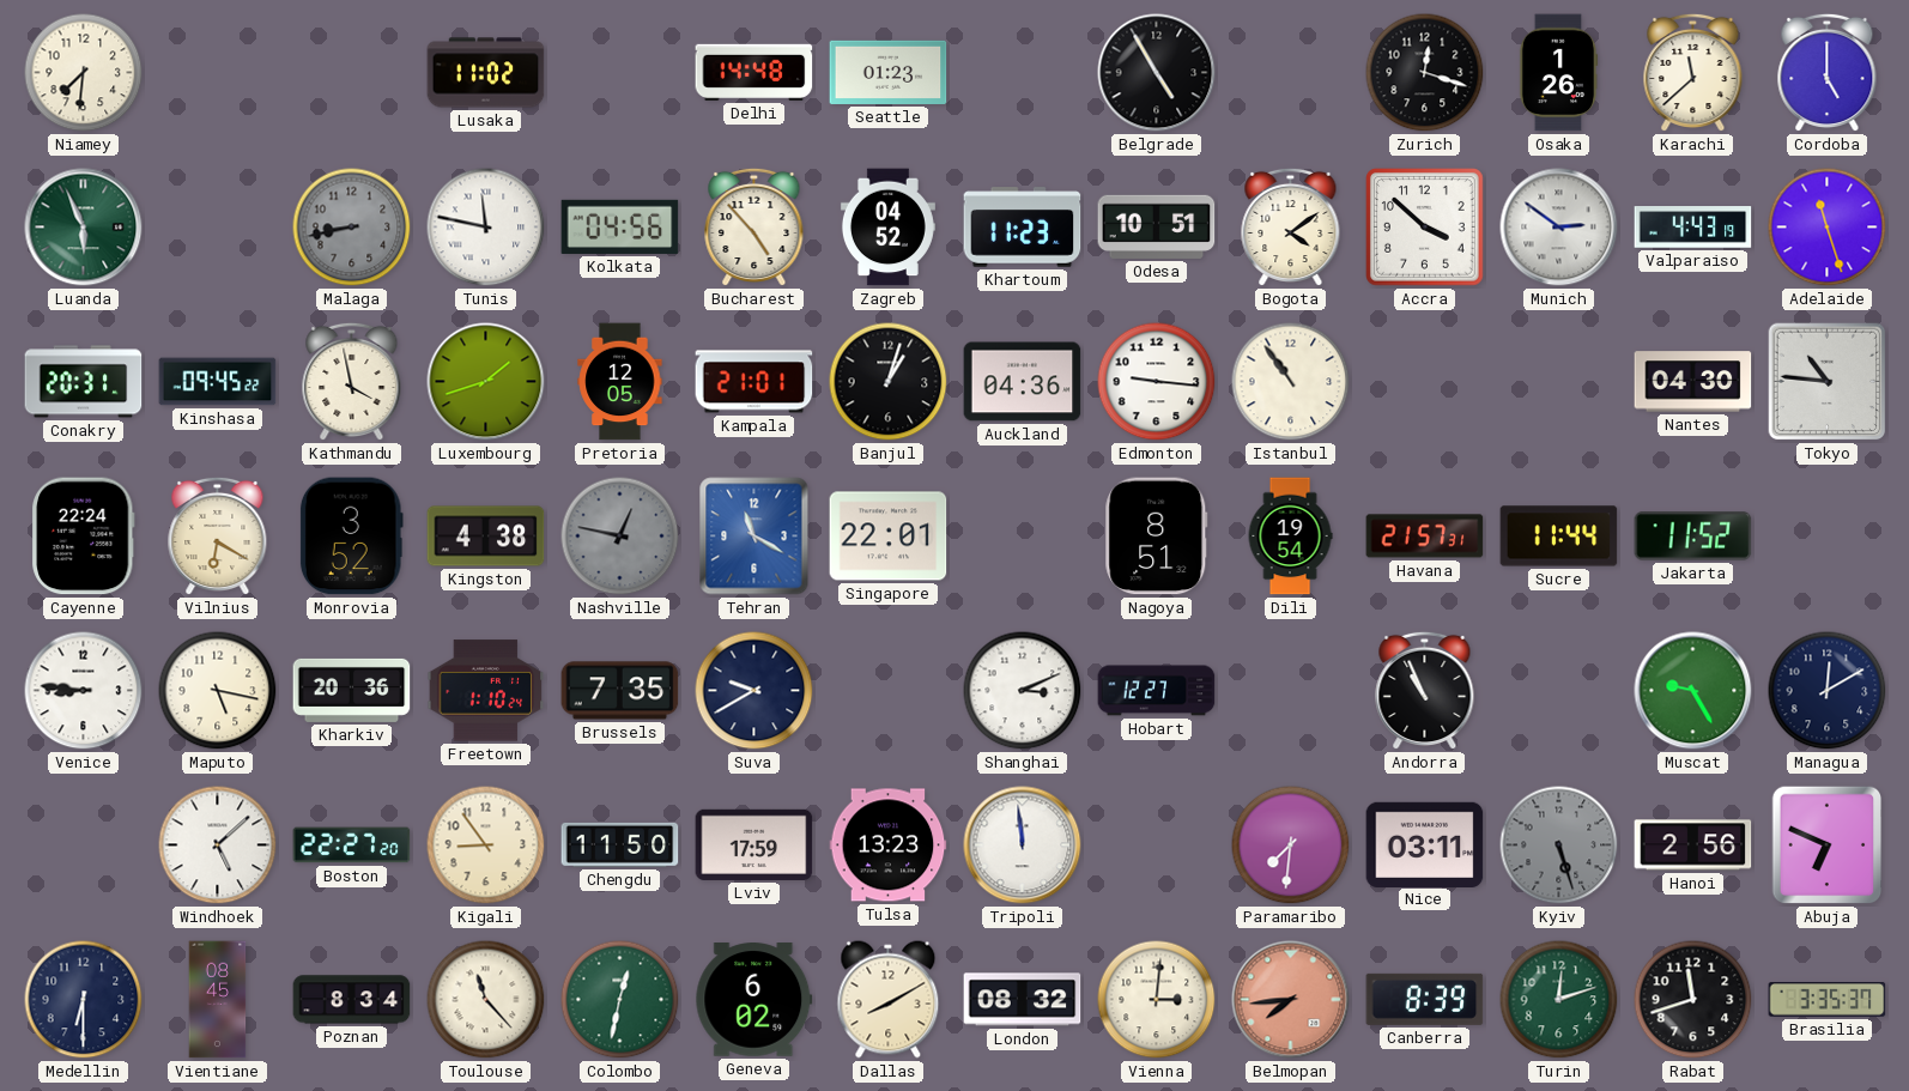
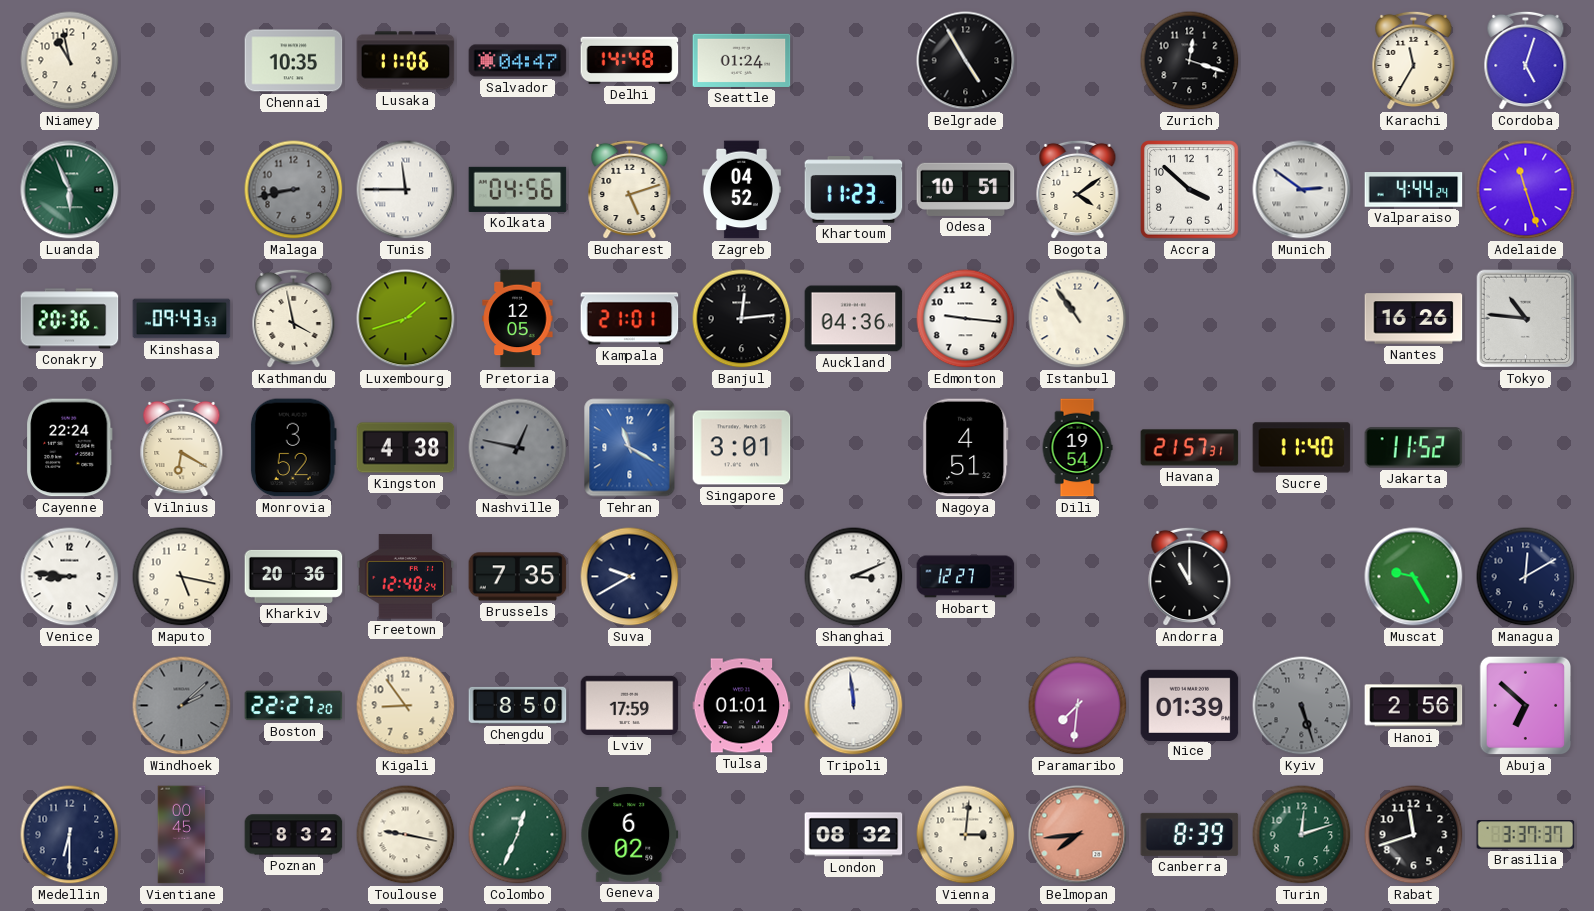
Niamey: 7:31 -> 10:58
Chennai: none -> 10:35
Lusaka: 11:02 -> 11:06
Salvador: none -> 04:47
Seattle: 01:23 -> 01:24
Osaka: 1:26 -> none
Karachi: 11:38 -> 11:35
Cordoba: 5:00 -> 5:03
Tunis: 11:47 -> 11:45
Bucharest: 4:53 -> 5:12
Valparaiso: 4:43 -> 4:44
Conakry: 20:31 -> 20:36
Kinshasa: 09:45 -> 09:43
Banjul: 1:03 -> 12:14
Nantes: 04:30 -> 16:26
Singapore: 22:01 -> 3:01
Nagoya: 8:51 -> 4:51
Sucre: 11:44 -> 11:40
Freetown: 1:10 -> 12:40
Andorra: 10:56 -> 11:00
Windhoek: 5:08 -> 2:08
Windhoek dial: white -> grey
Chengdu: 11:50 -> 8:50
Tulsa: 13:23 -> 01:01
Nice: 03:11 -> 01:39
Abuja: 6:49 -> 6:52
Vientiane: 08:45 -> 00:45
Poznan: 8:34 -> 8:32
Toulouse: 11:23 -> 9:17
Colombo: 12:32 -> 12:34
Dallas: 8:10 -> none
Brasilia: 3:35 -> 3:37
